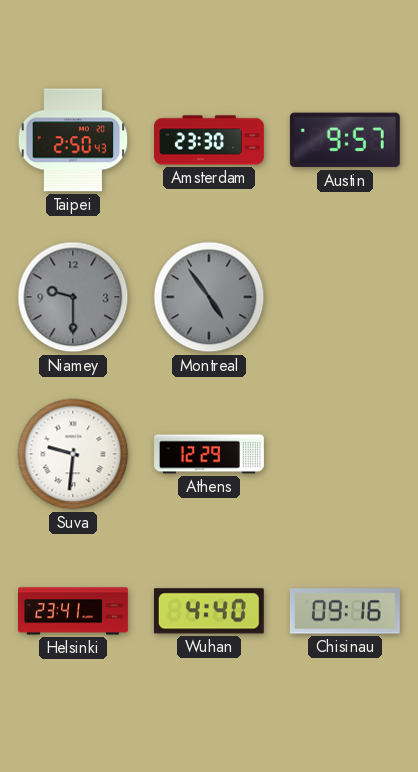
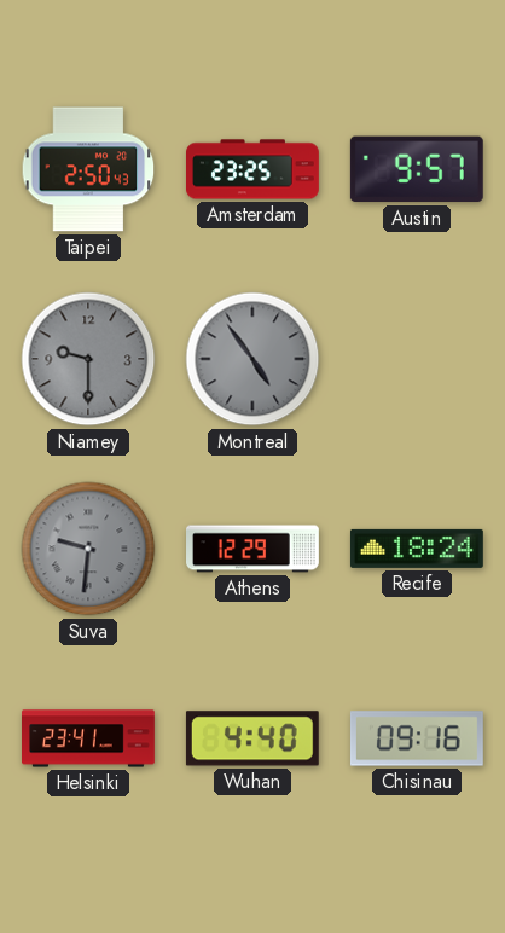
Amsterdam: 23:30 -> 23:25
Suva dial: white -> grey
Recife: none -> 18:24
